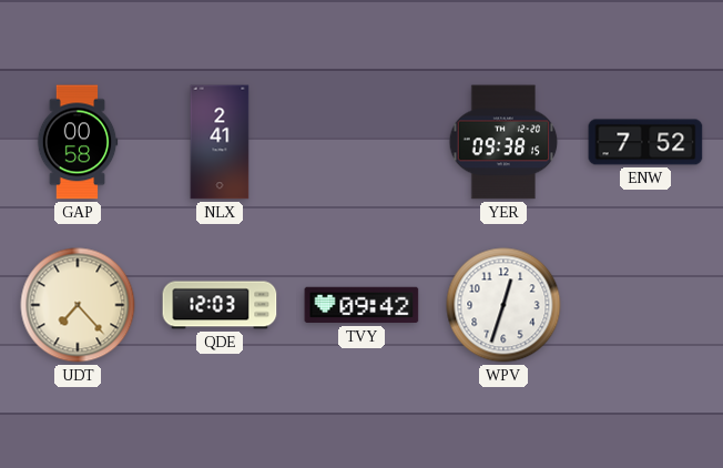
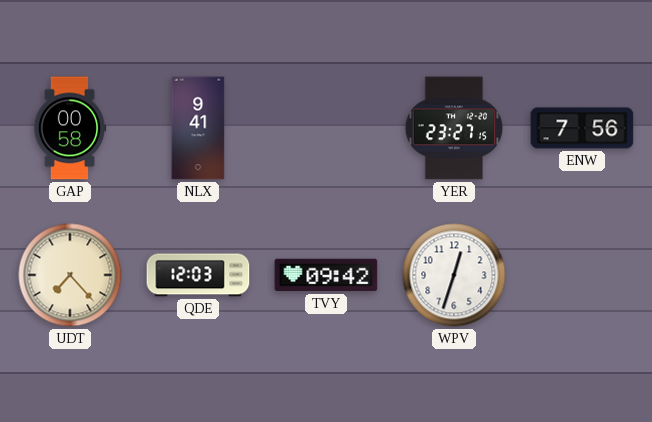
NLX: 2:41 -> 9:41
YER: 09:38 -> 23:27
ENW: 7:52 -> 7:56
